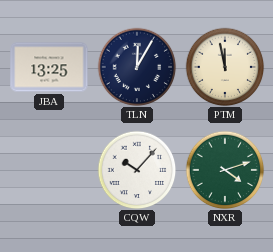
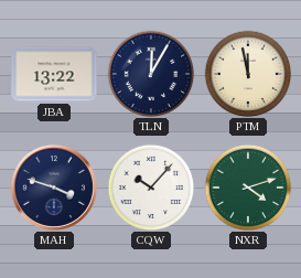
JBA: 13:25 -> 13:22
MAH: none -> 3:48
